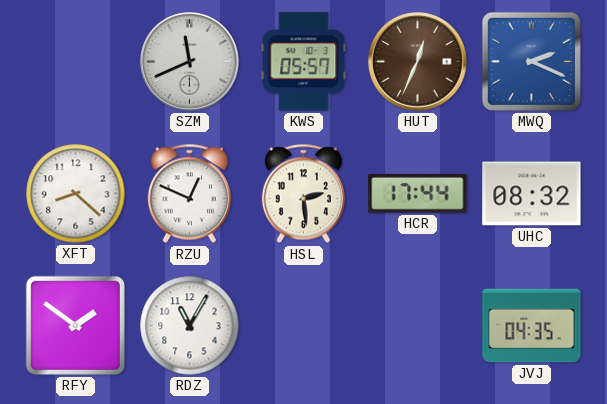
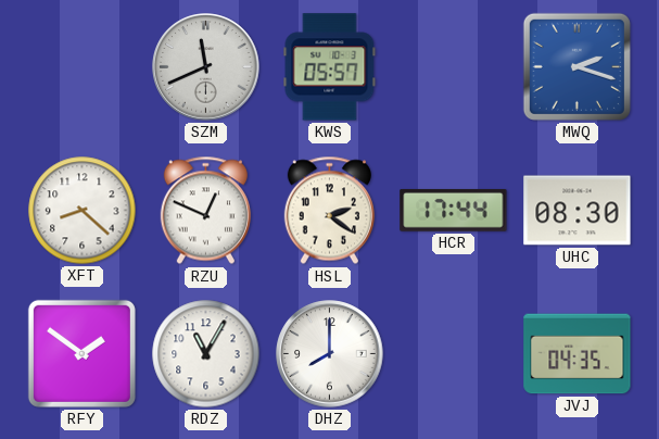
HUT: 12:34 -> none
MWQ: 2:19 -> 2:18
HSL: 2:29 -> 2:21
UHC: 08:32 -> 08:30
DHZ: none -> 8:00
